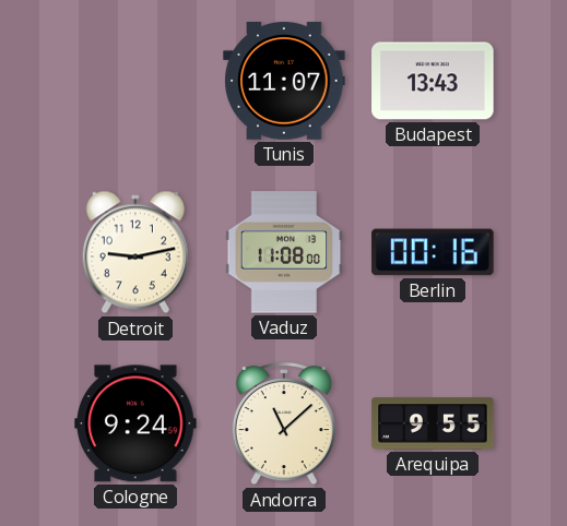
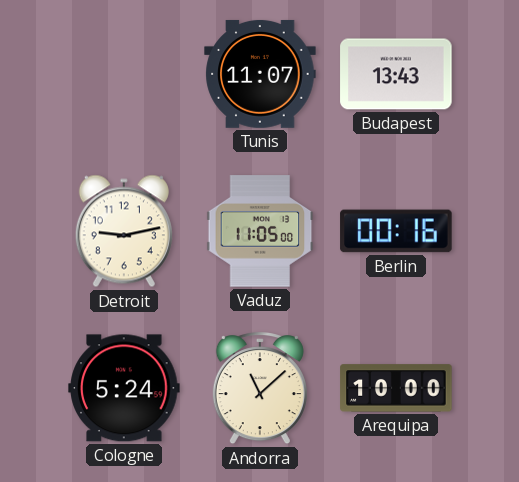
Vaduz: 11:08 -> 11:05
Cologne: 9:24 -> 5:24
Arequipa: 9:55 -> 10:00
